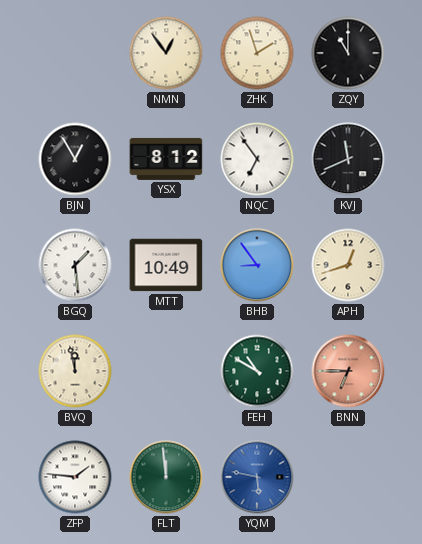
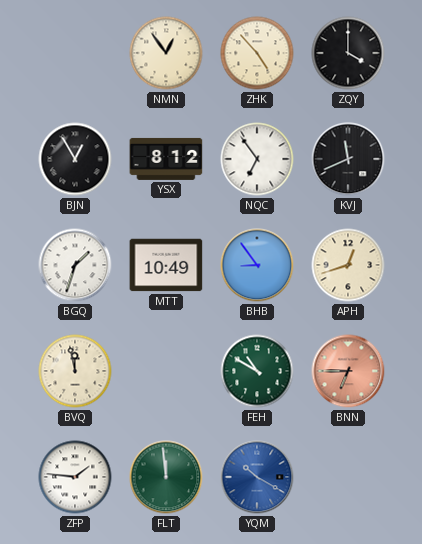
ZHK: 1:57 -> 4:53
ZQY: 11:00 -> 4:00
BGQ: 1:29 -> 1:33
YQM: 5:47 -> 10:20
